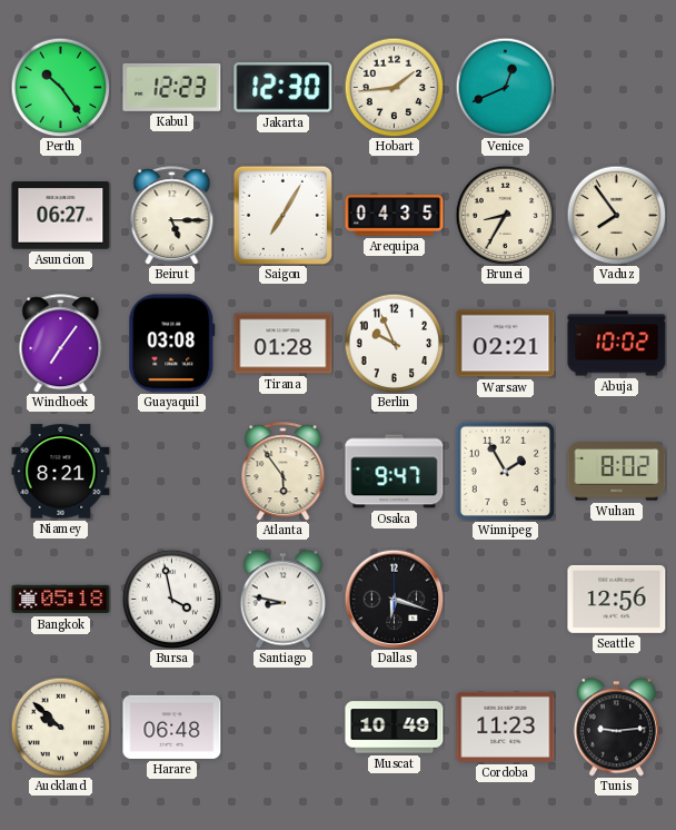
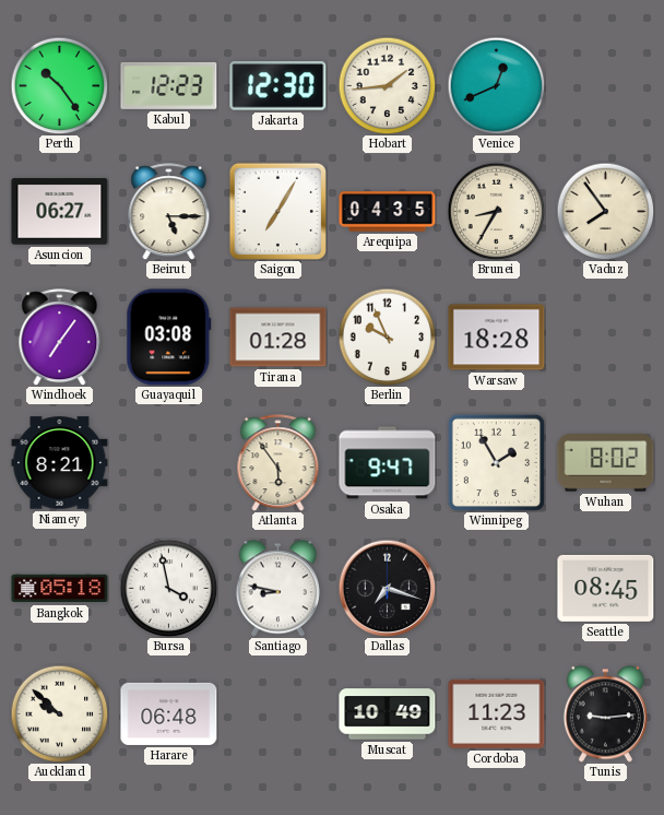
Warsaw: 02:21 -> 18:28
Abuja: 10:02 -> none
Dallas: 6:18 -> 7:18
Seattle: 12:56 -> 08:45
